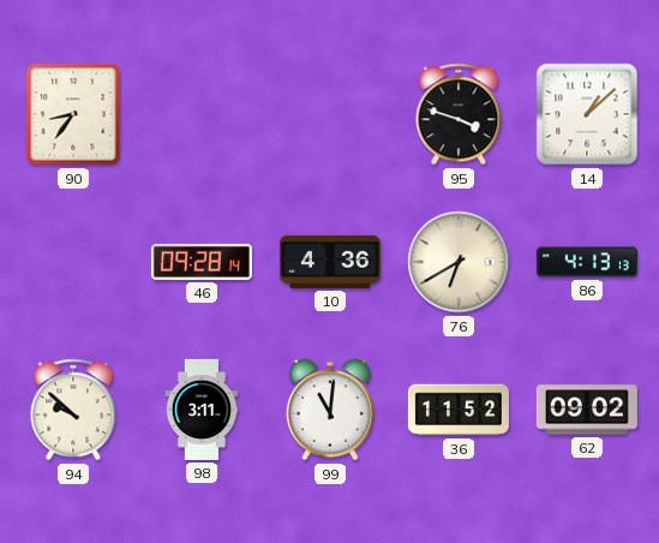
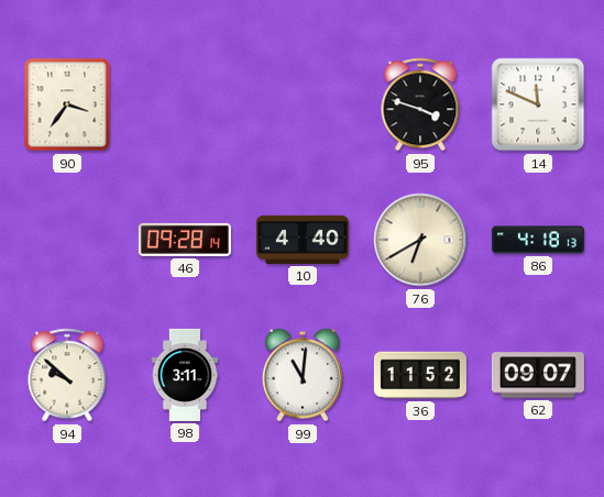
90: 8:36 -> 3:36
14: 1:08 -> 11:49
10: 4:36 -> 4:40
86: 4:13 -> 4:18
62: 09:02 -> 09:07
